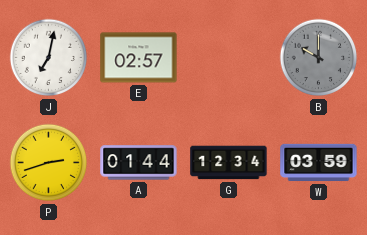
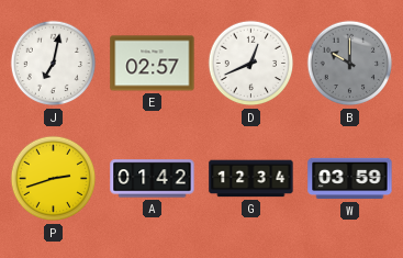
D: none -> 12:41
A: 01:44 -> 01:42
